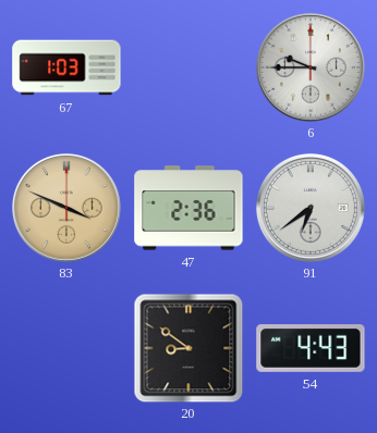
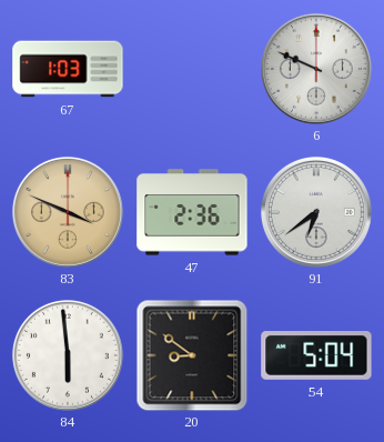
6: 9:45 -> 9:49
84: none -> 5:59
54: 4:43 -> 5:04
